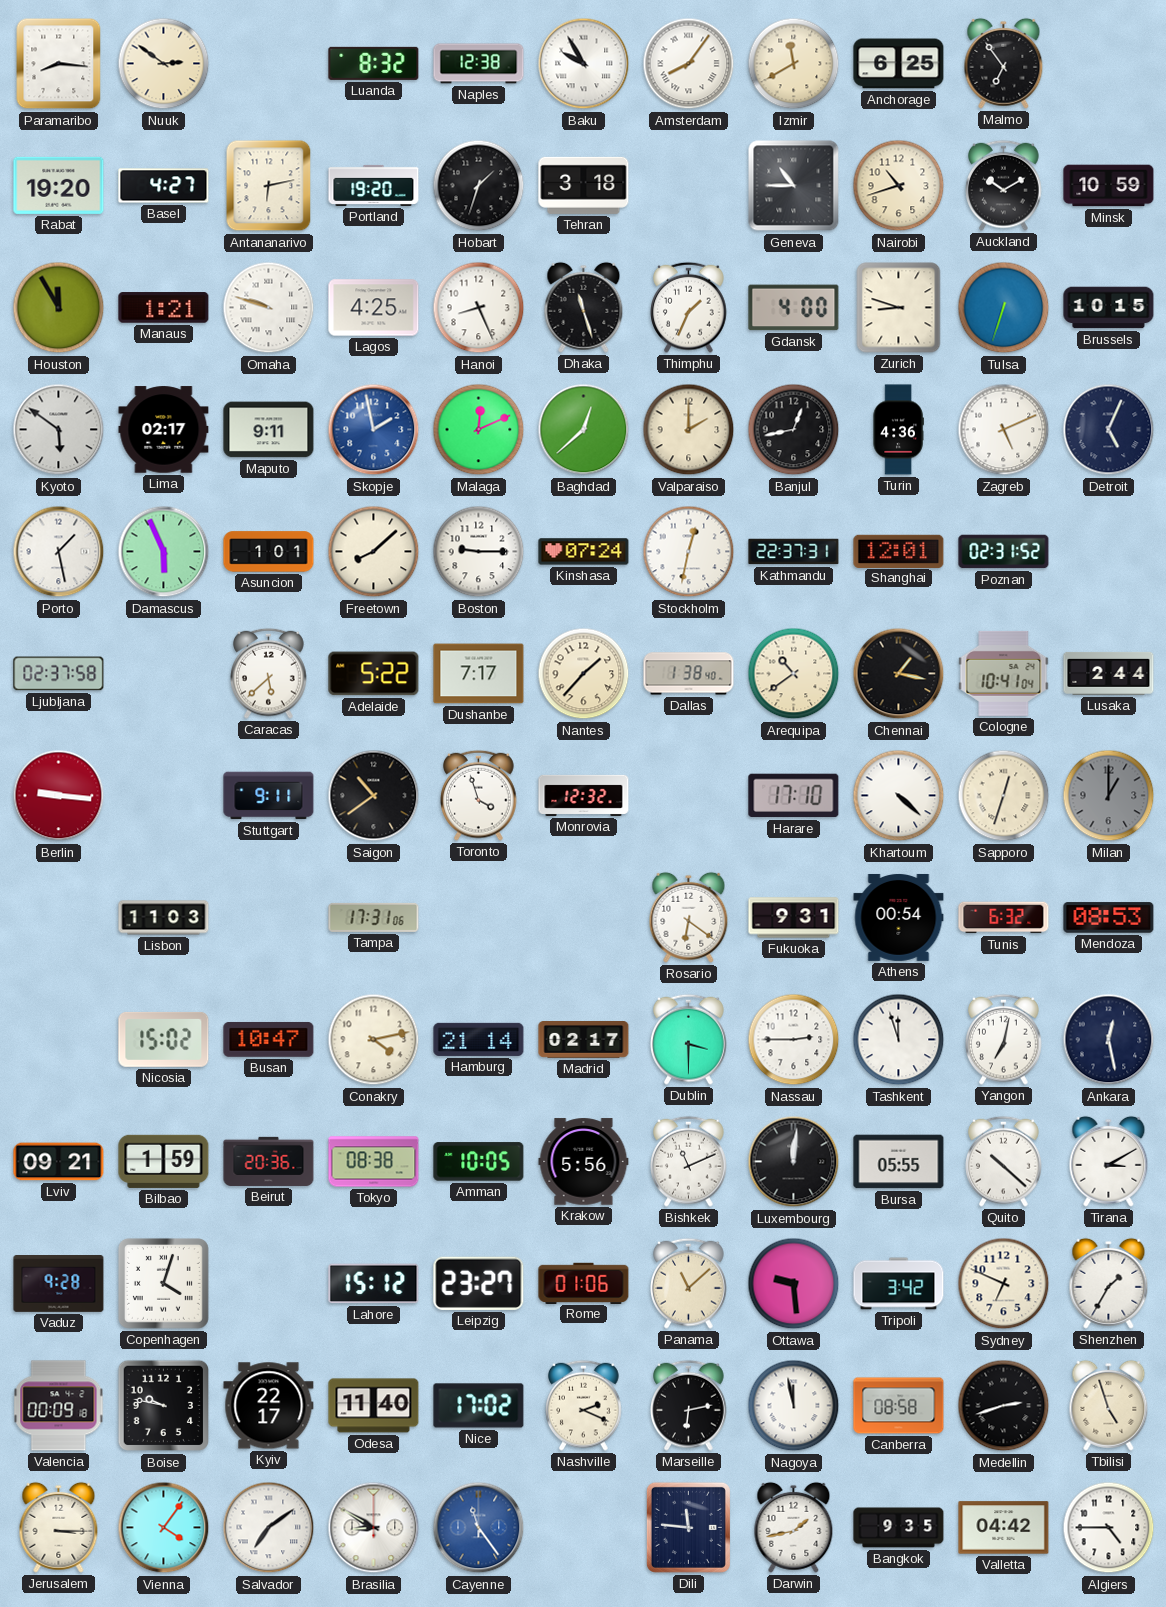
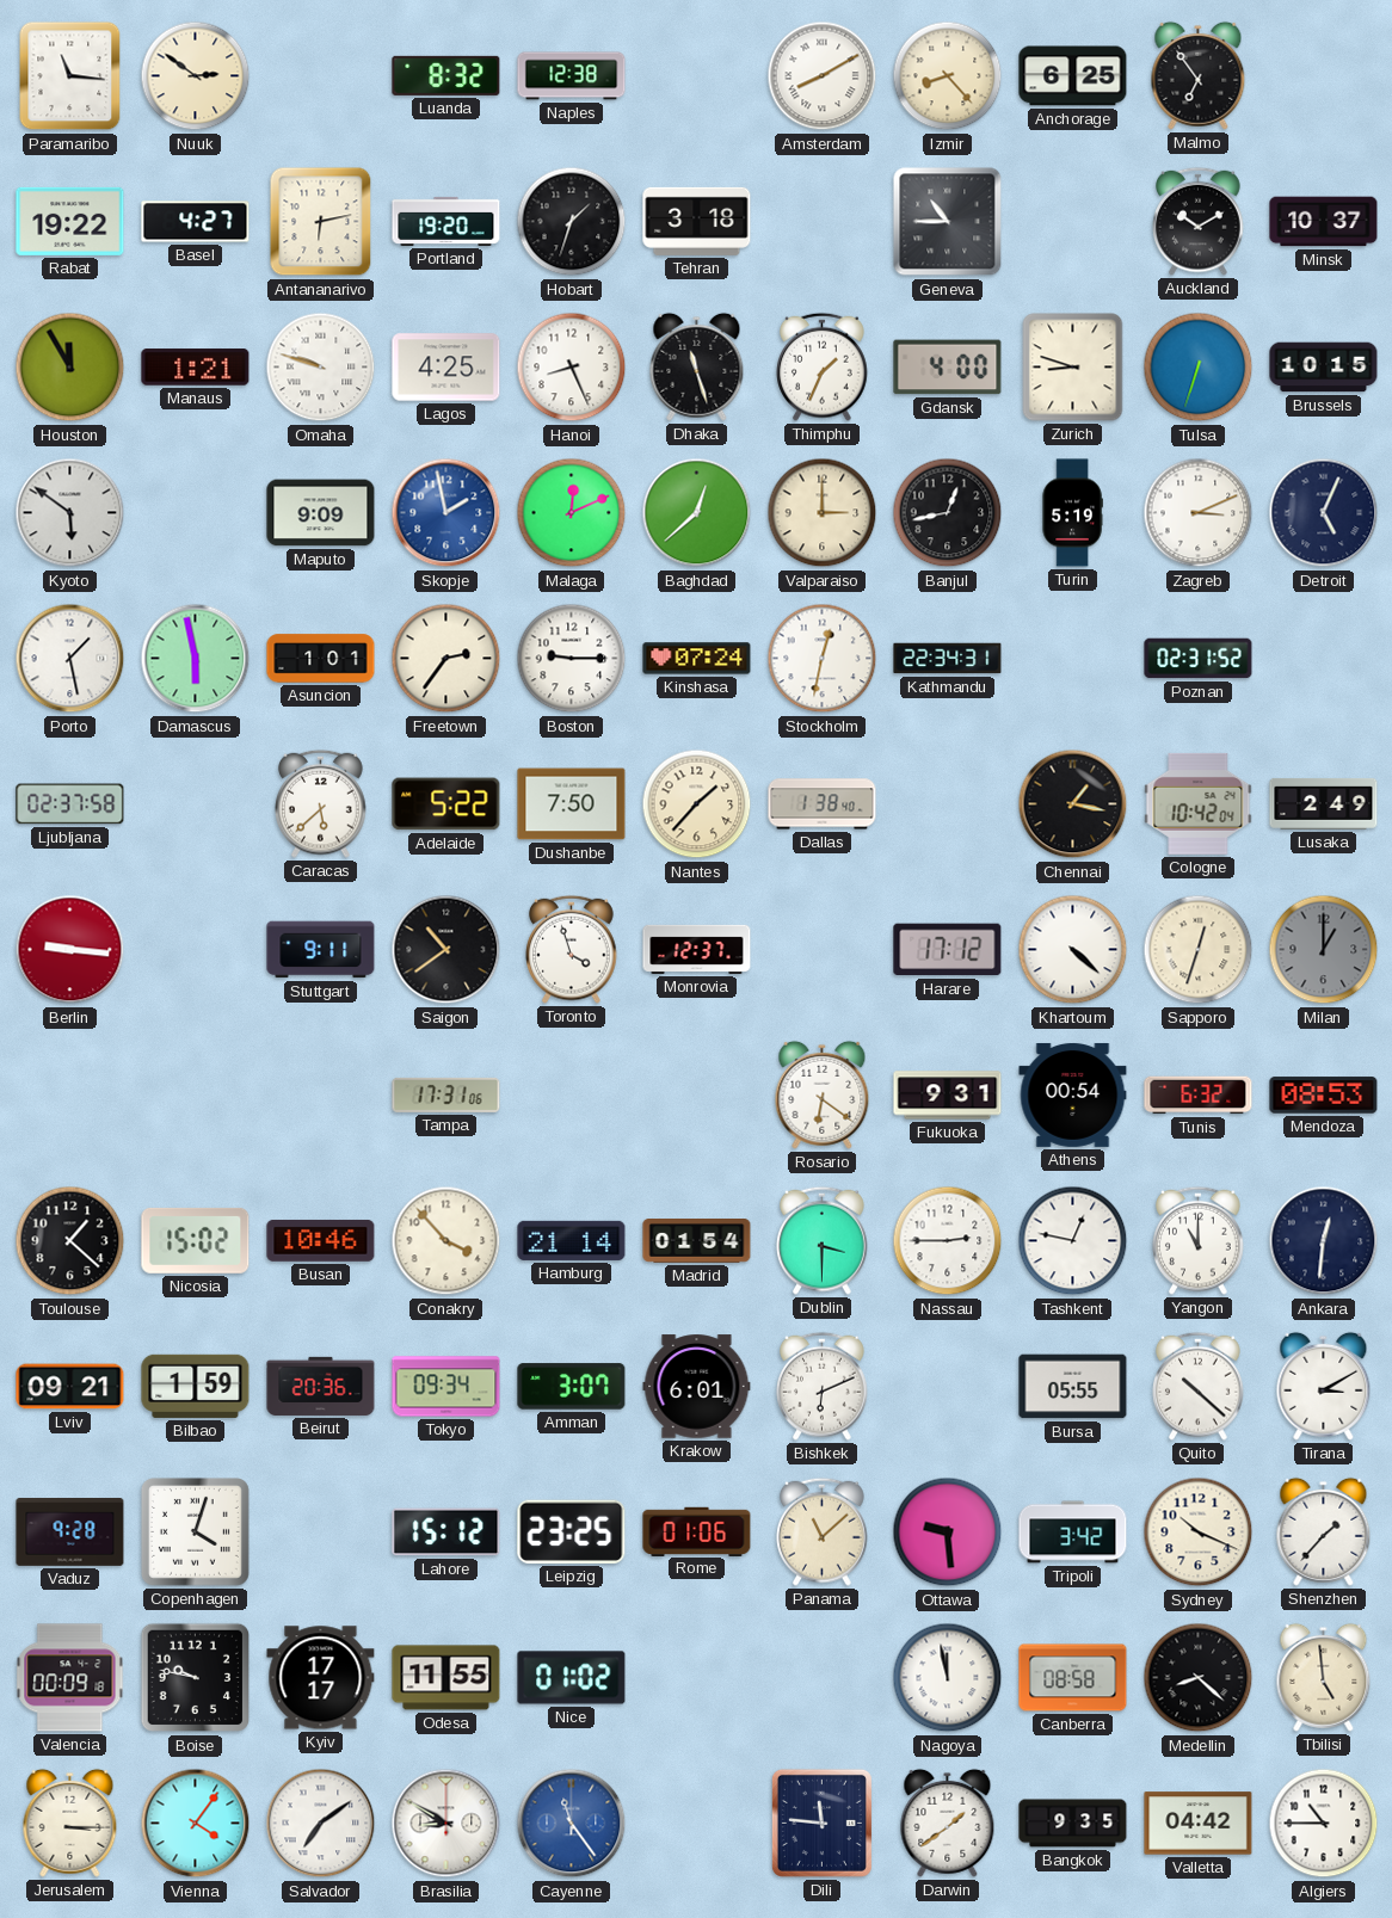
Paramaribo: 8:16 -> 11:16
Baku: 9:55 -> none
Amsterdam: 8:06 -> 8:10
Izmir: 11:40 -> 8:23
Rabat: 19:20 -> 19:22
Nairobi: 10:42 -> none
Minsk: 10:59 -> 10:37
Lima: 02:17 -> none
Maputo: 9:11 -> 9:09
Valparaiso: 2:00 -> 3:00
Turin: 4:36 -> 5:19
Zagreb: 5:11 -> 3:11
Damascus: 5:56 -> 5:58
Freetown: 8:08 -> 2:36
Kathmandu: 22:37 -> 22:34
Shanghai: 12:01 -> none
Dushanbe: 7:17 -> 7:50
Arequipa: 10:39 -> none
Cologne: 10:41 -> 10:42
Lusaka: 2:44 -> 2:49
Monrovia: 12:32 -> 12:37
Harare: 17:10 -> 17:12
Lisbon: 11:03 -> none
Toulouse: none -> 1:22
Busan: 10:47 -> 10:46
Conakry: 4:13 -> 3:53
Madrid: 02:17 -> 01:54
Tashkent: 11:57 -> 12:47
Yangon: 7:02 -> 11:00
Ankara: 12:28 -> 12:31
Tokyo: 08:38 -> 09:34
Amman: 10:05 -> 3:07
Krakow: 5:56 -> 6:01
Bishkek: 11:11 -> 6:11
Luxembourg: 12:01 -> none
Leipzig: 23:27 -> 23:25
Sydney: 6:49 -> 10:19
Shenzhen: 1:35 -> 1:37
Kyiv: 22:17 -> 17:17
Odesa: 11:40 -> 11:55
Nice: 17:02 -> 01:02
Nashville: 2:19 -> none
Marseille: 6:13 -> none
Medellin: 2:42 -> 8:22
Tbilisi: 4:57 -> 4:59
Darwin: 1:43 -> 1:39
Algiers: 4:45 -> 10:45
